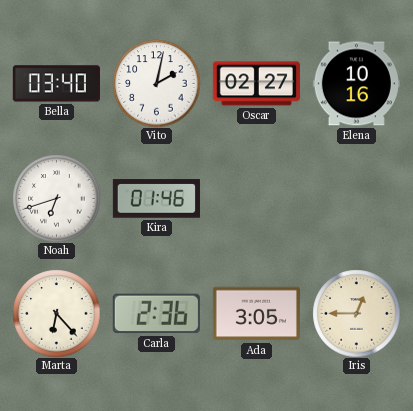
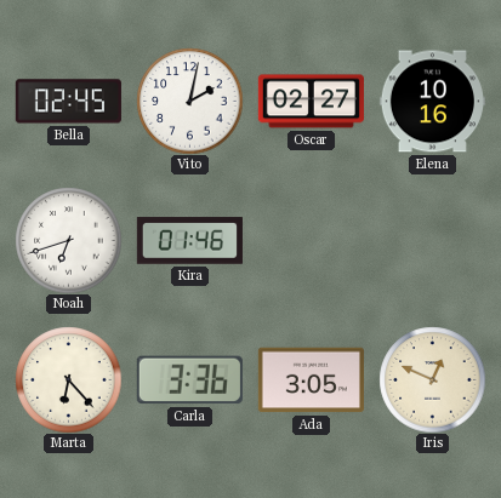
Bella: 03:40 -> 02:45
Carla: 2:36 -> 3:36
Iris: 12:45 -> 12:49
